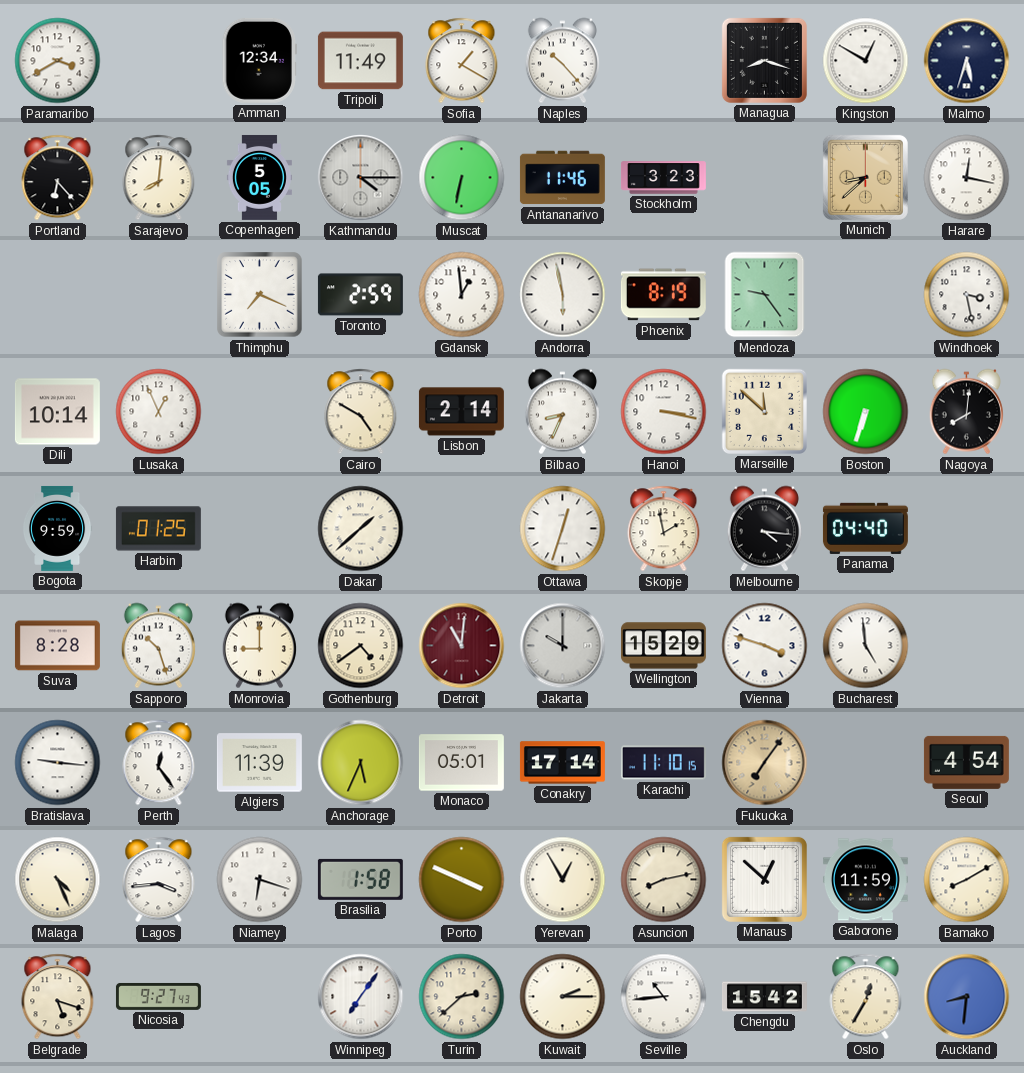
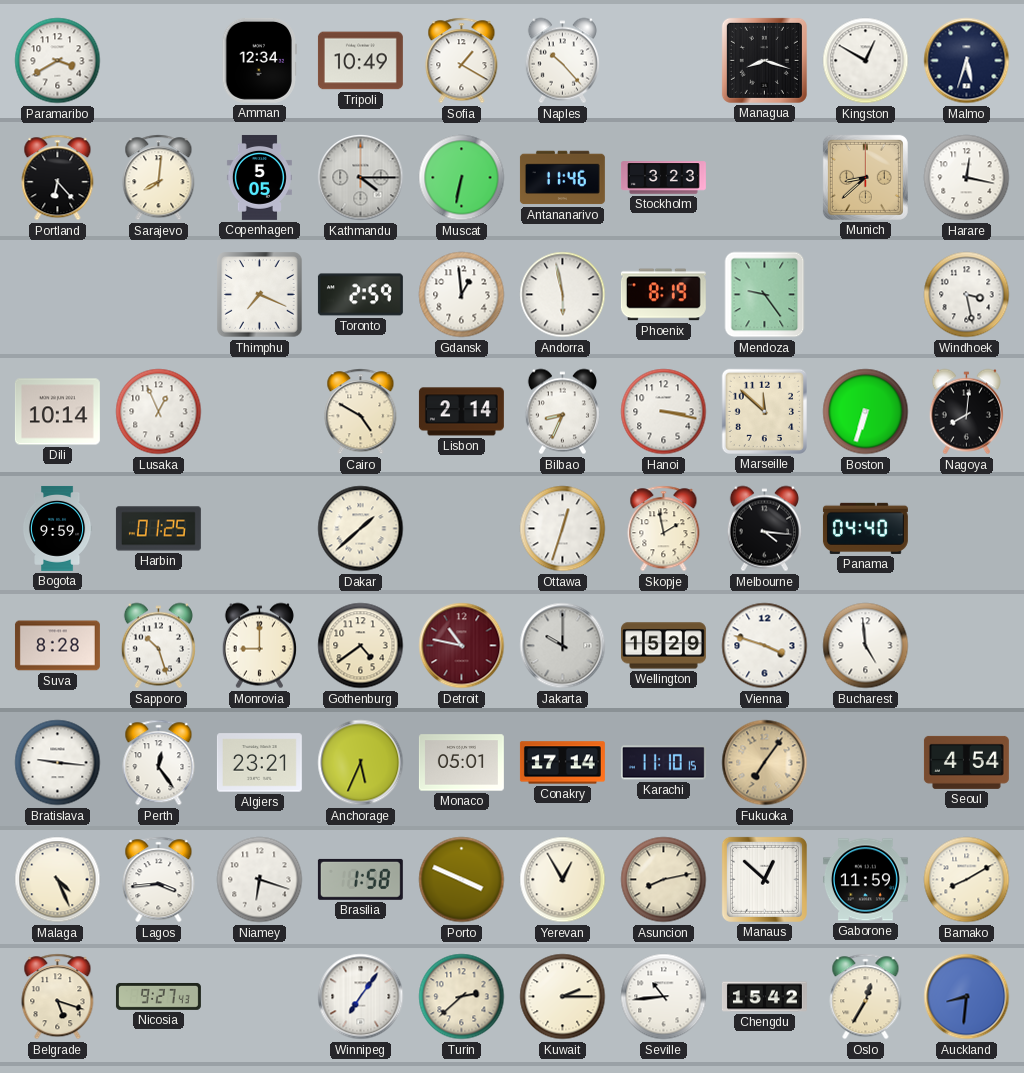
Tripoli: 11:49 -> 10:49
Detroit: 11:01 -> 10:47
Algiers: 11:39 -> 23:21
